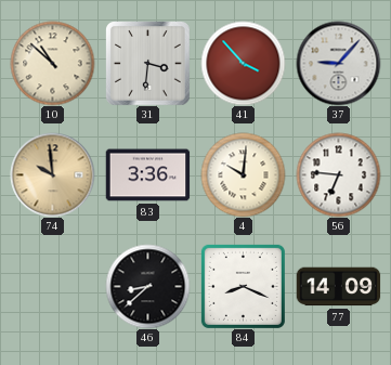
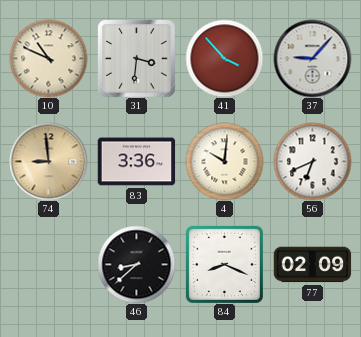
10: 10:52 -> 10:49
74: 9:59 -> 8:59
56: 6:46 -> 6:41
77: 14:09 -> 02:09
